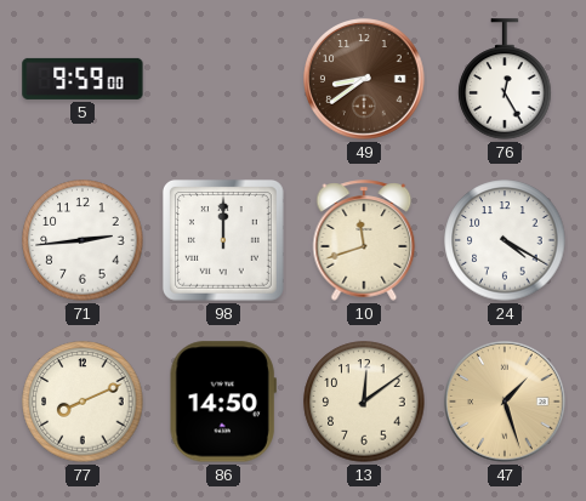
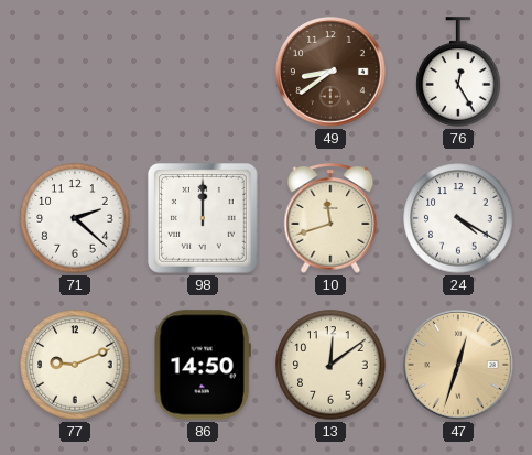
5: 9:59 -> none
71: 2:44 -> 2:22
77: 8:11 -> 9:11
47: 1:27 -> 12:33
